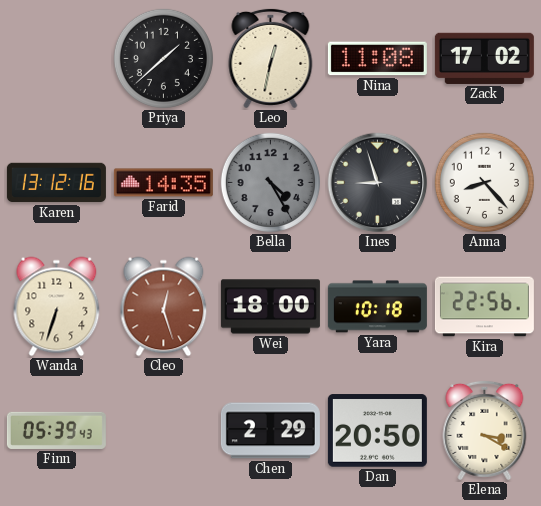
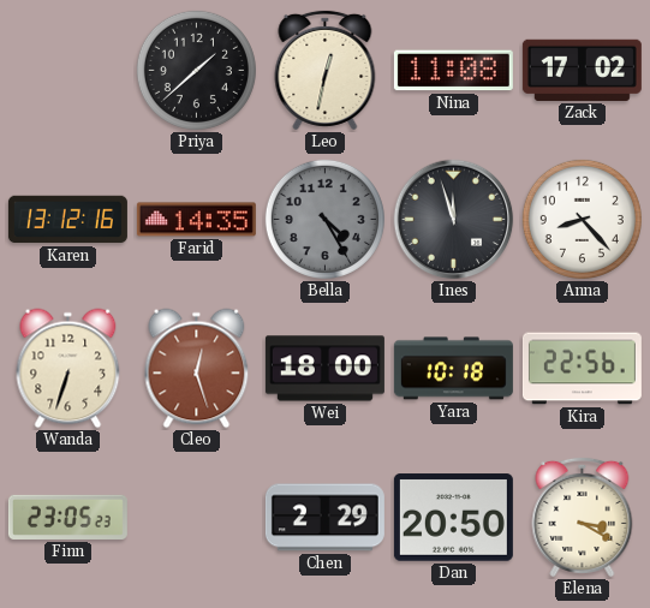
Ines: 8:57 -> 11:57
Finn: 05:39 -> 23:05
